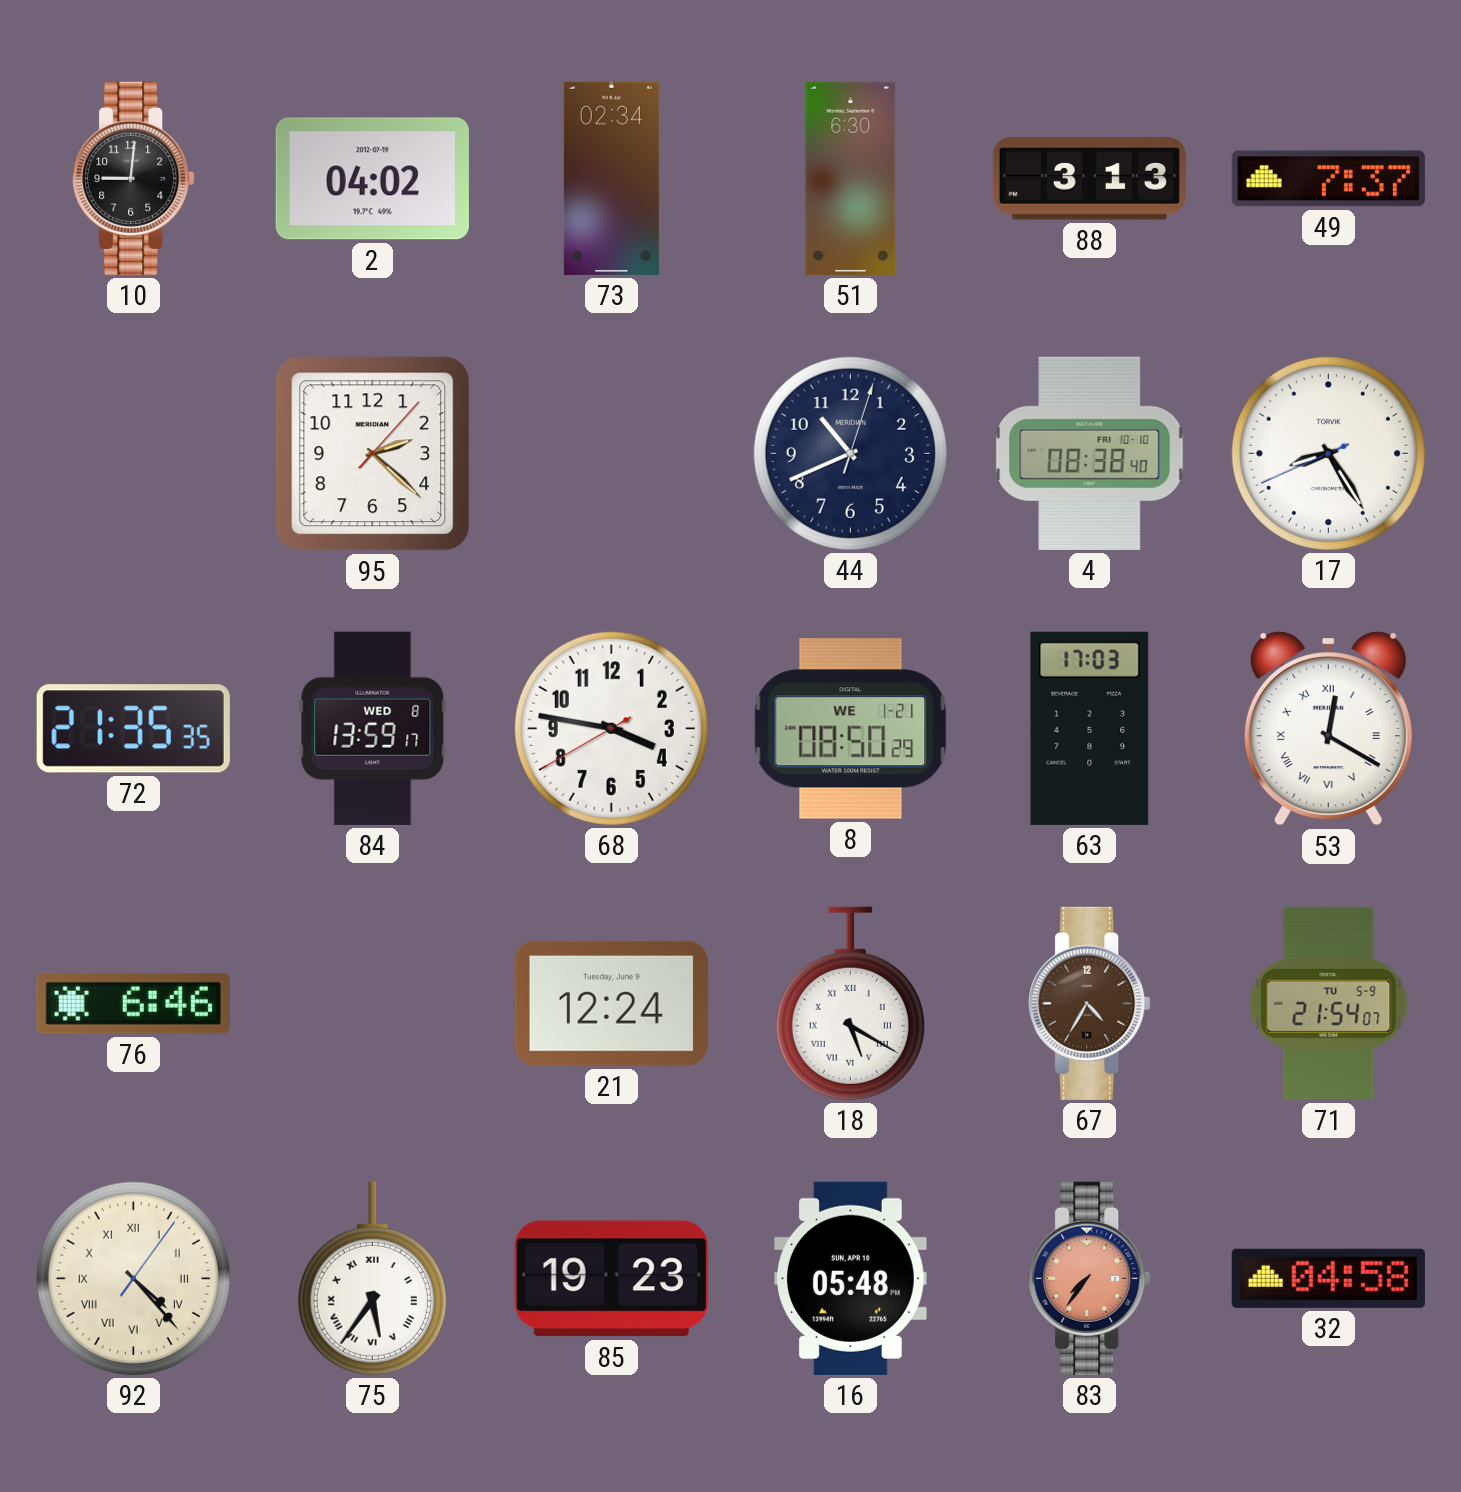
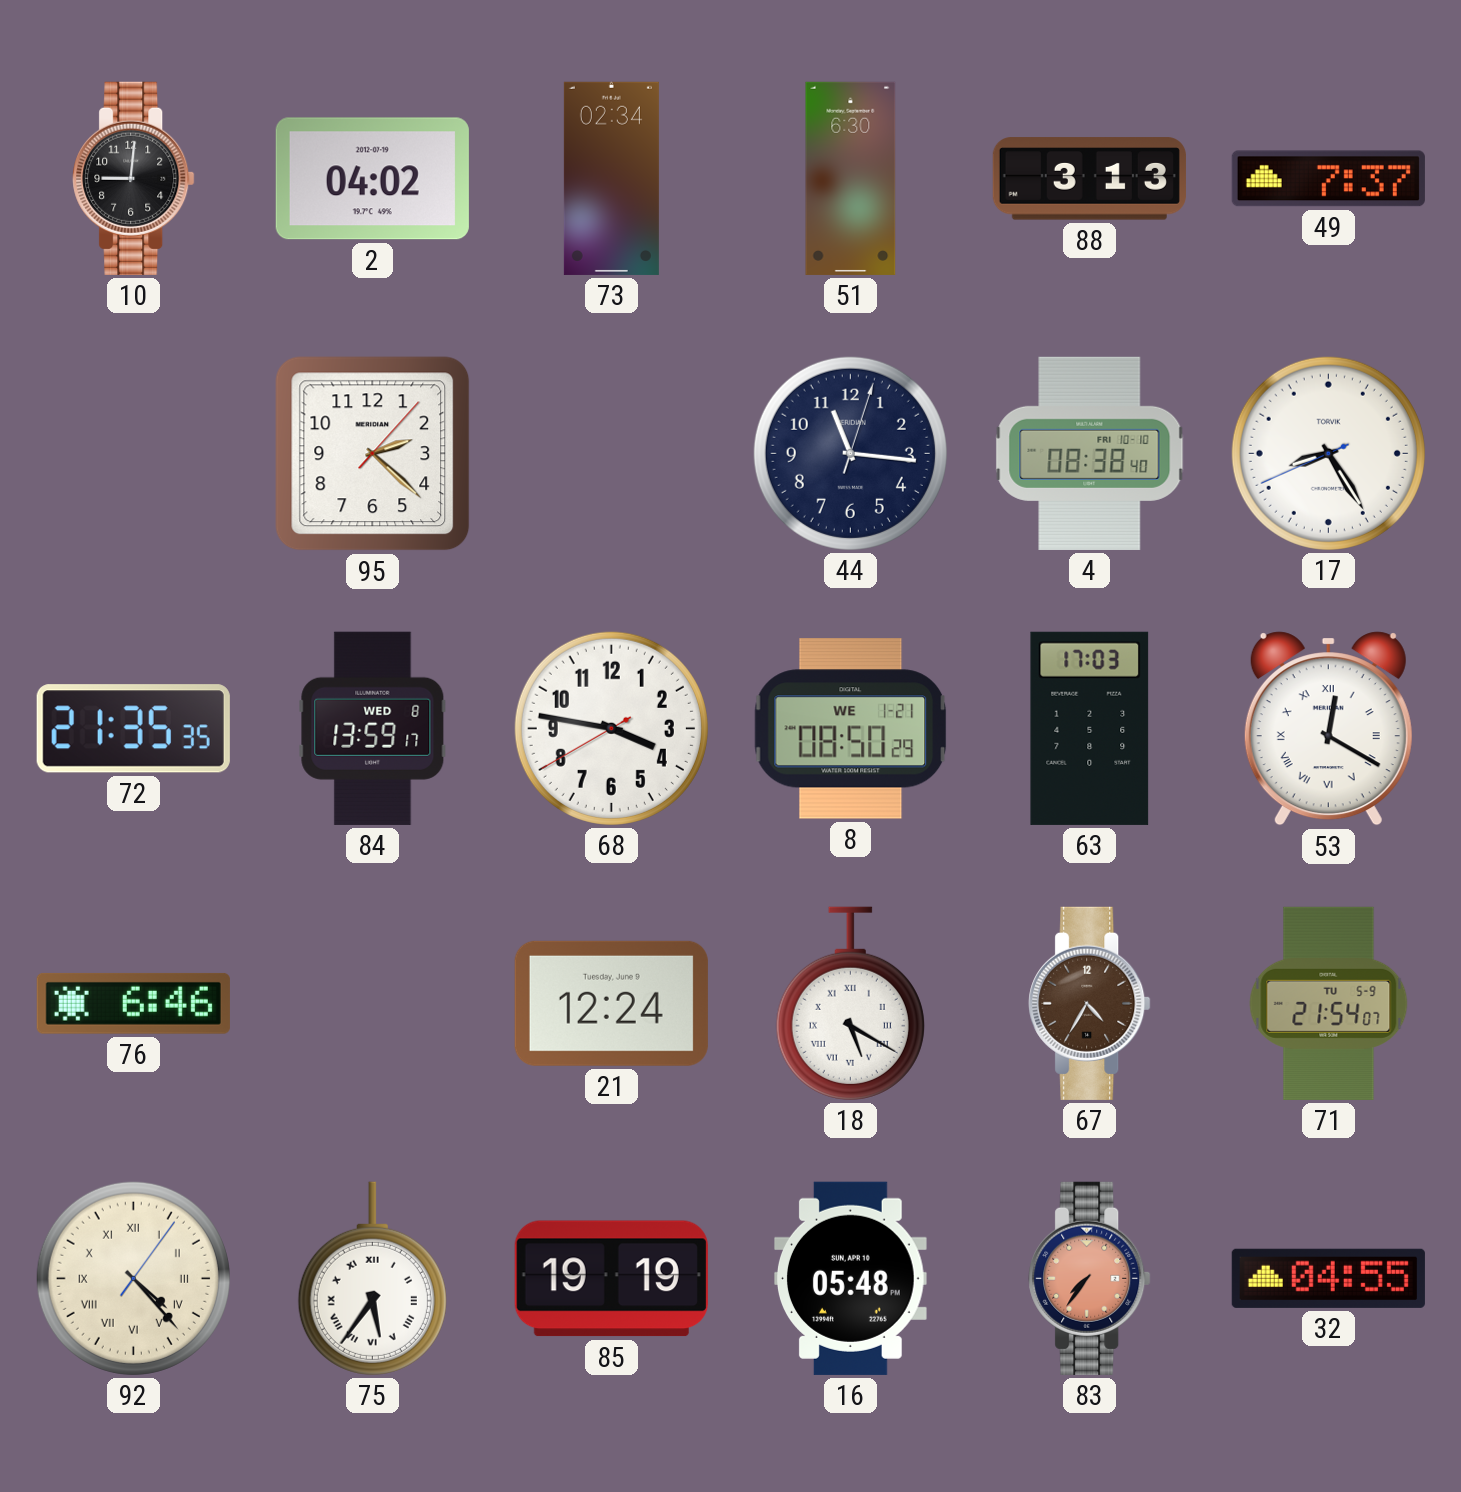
44: 10:41 -> 11:16
85: 19:23 -> 19:19
32: 04:58 -> 04:55
